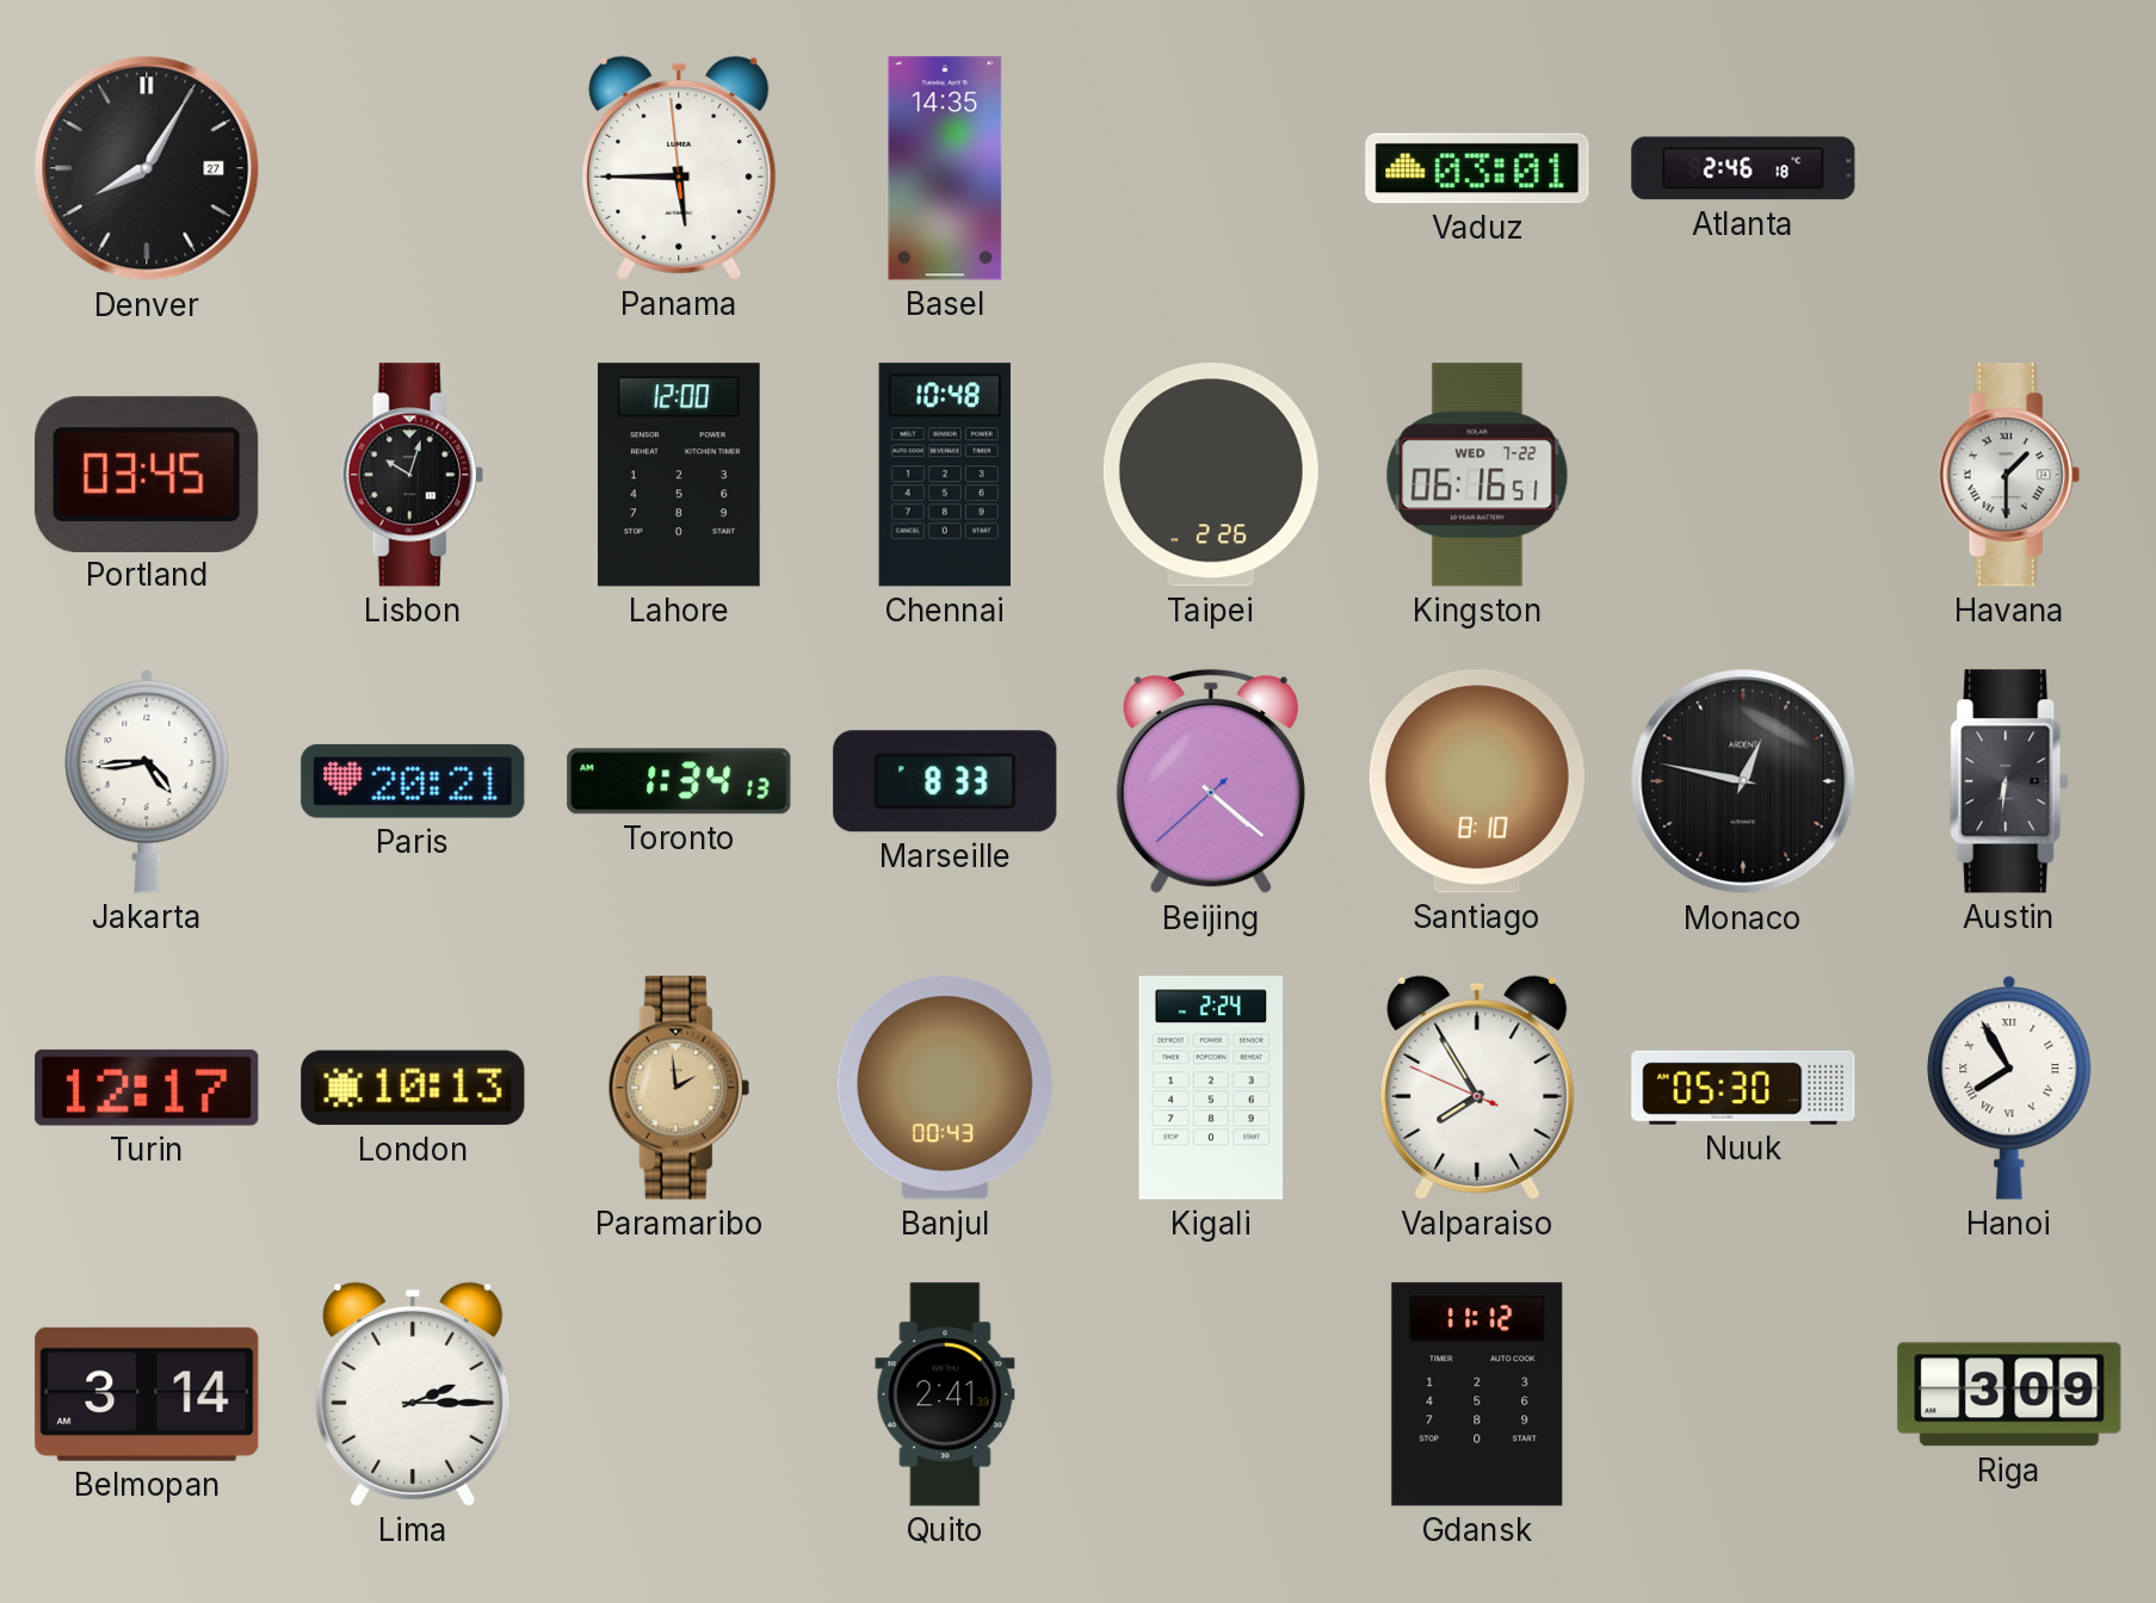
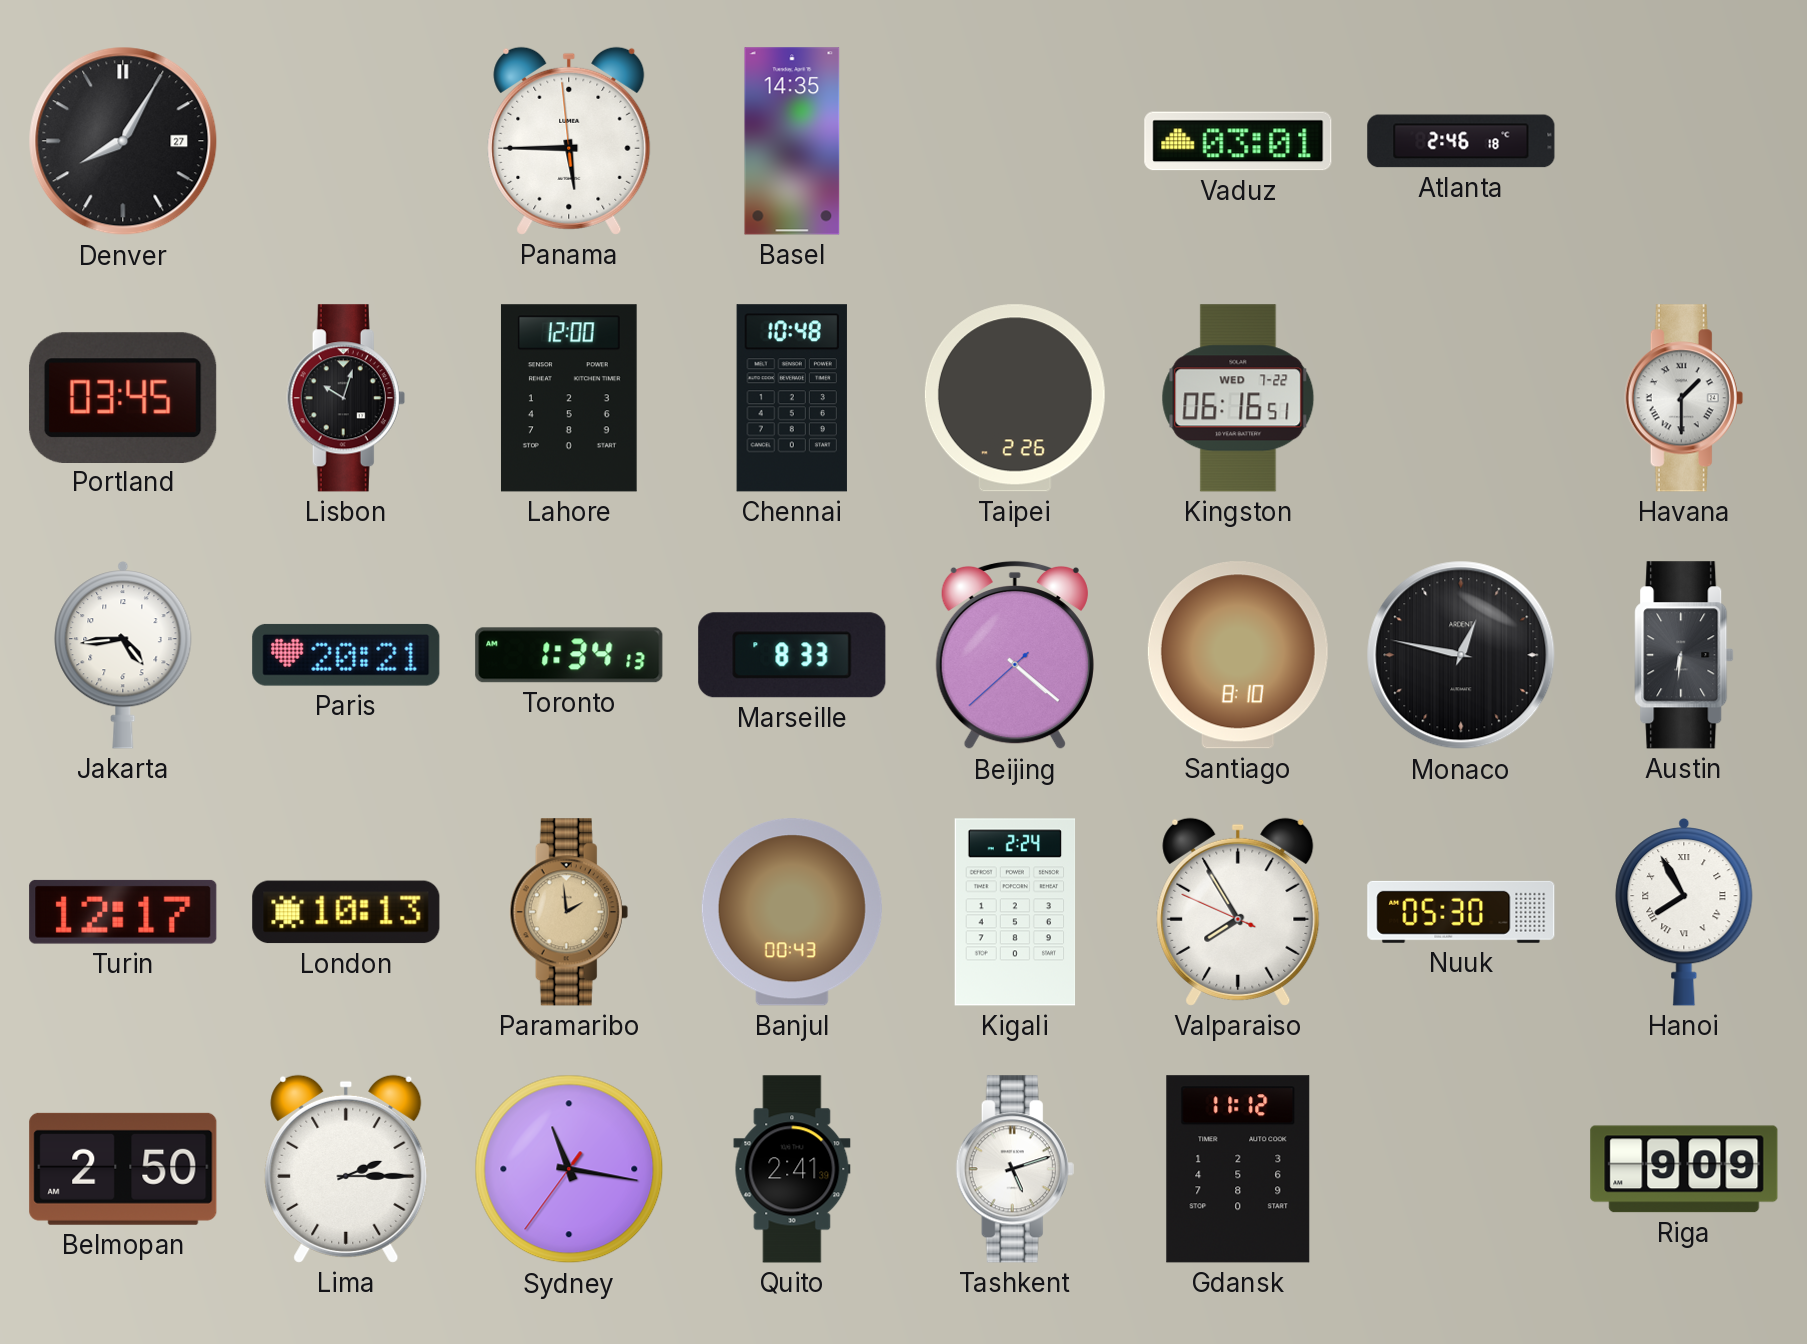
Belmopan: 3:14 -> 2:50
Sydney: none -> 11:16
Tashkent: none -> 5:12
Riga: 3:09 -> 9:09
